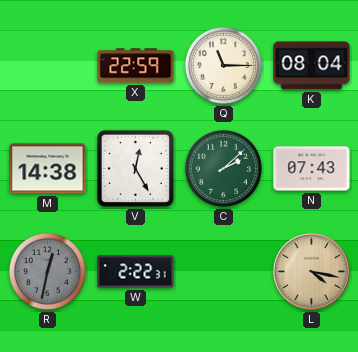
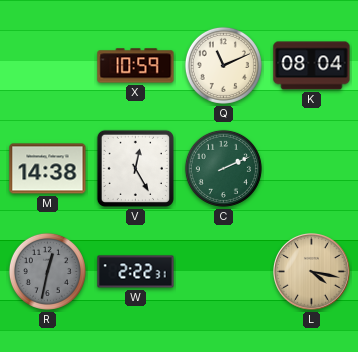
X: 22:59 -> 10:59
Q: 11:15 -> 11:11
C: 2:08 -> 2:11
N: 07:43 -> none
